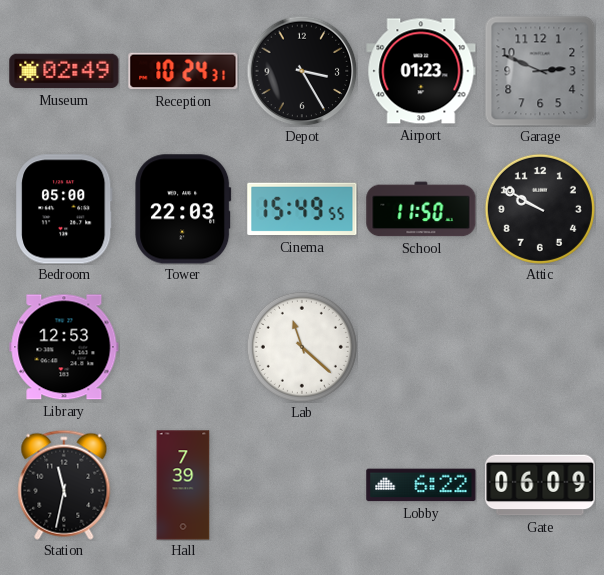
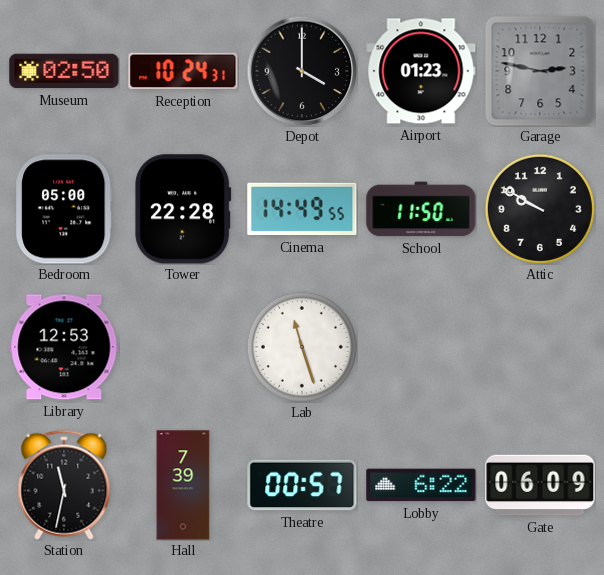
Museum: 02:49 -> 02:50
Depot: 3:25 -> 4:00
Garage: 2:49 -> 2:47
Tower: 22:03 -> 22:28
Cinema: 15:49 -> 14:49
Lab: 11:22 -> 11:27
Theatre: none -> 00:57
